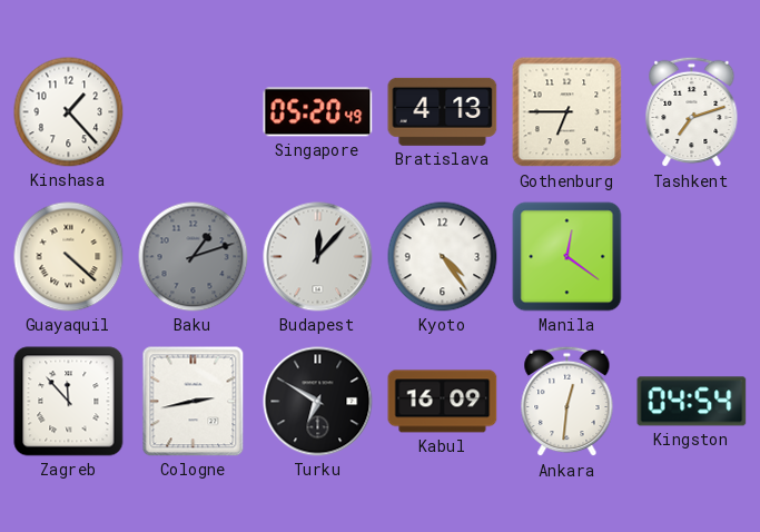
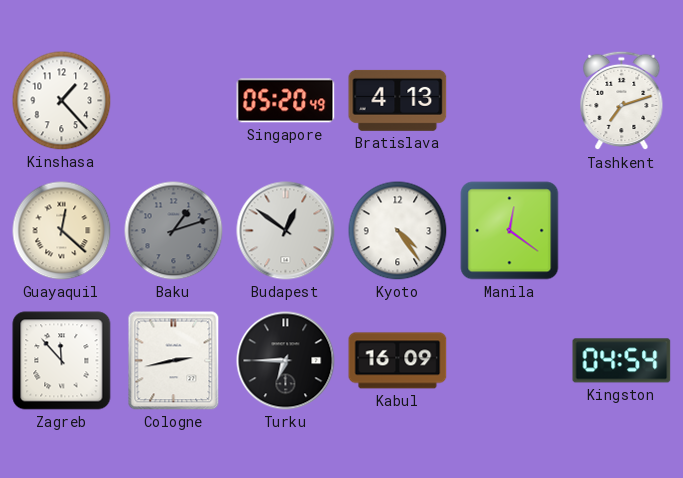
Gothenburg: 6:45 -> none
Guayaquil: 4:22 -> 12:22
Budapest: 12:07 -> 12:51
Turku: 6:50 -> 6:45
Ankara: 12:31 -> none
